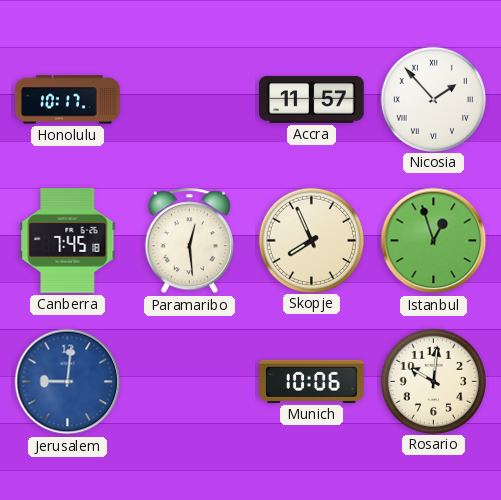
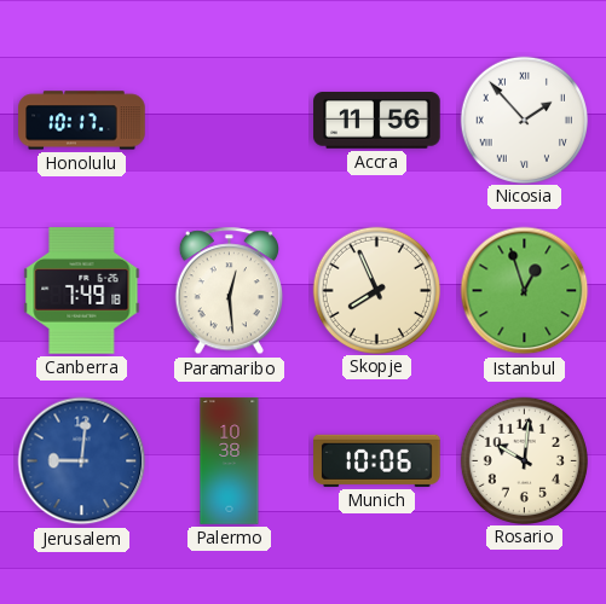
Accra: 11:57 -> 11:56
Canberra: 7:45 -> 7:49
Palermo: none -> 10:38
